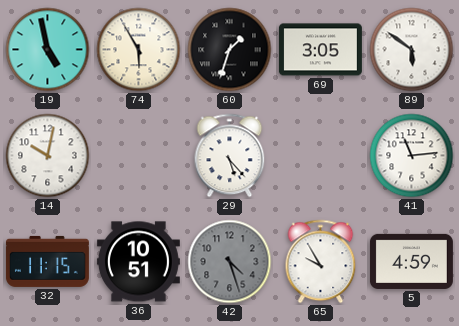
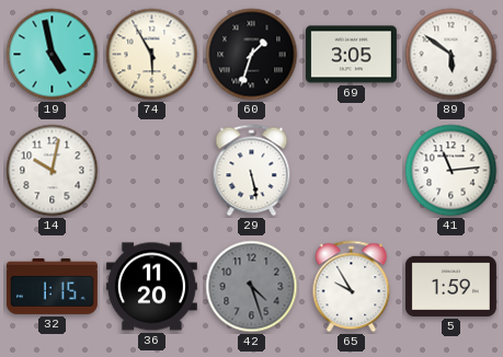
29: 5:23 -> 5:28
32: 11:15 -> 1:15
36: 10:51 -> 11:20
5: 4:59 -> 1:59
